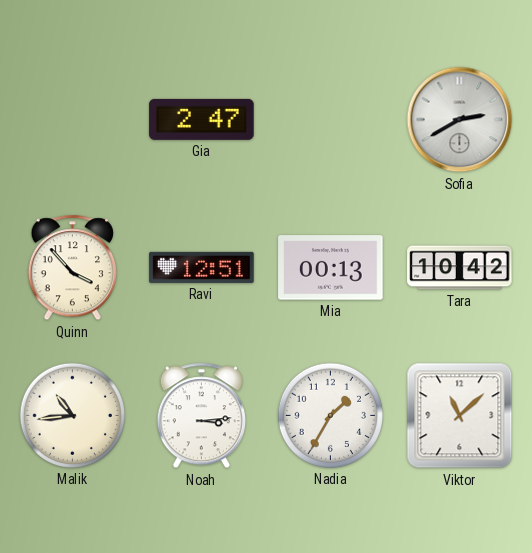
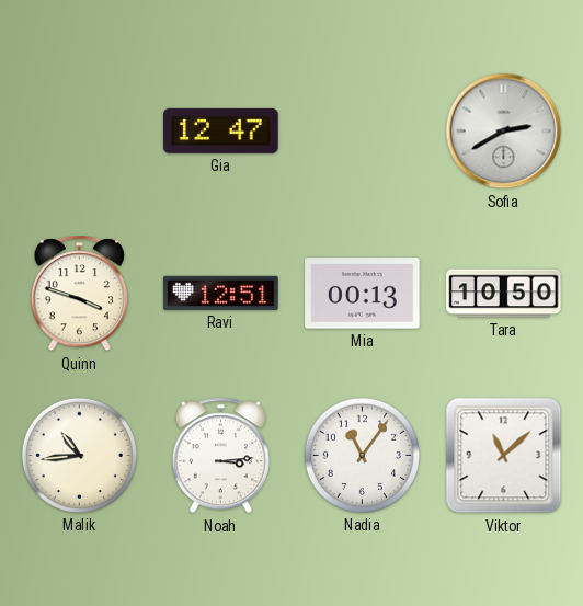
Gia: 2:47 -> 12:47
Quinn: 3:53 -> 3:48
Tara: 10:42 -> 10:50
Nadia: 1:35 -> 11:06
